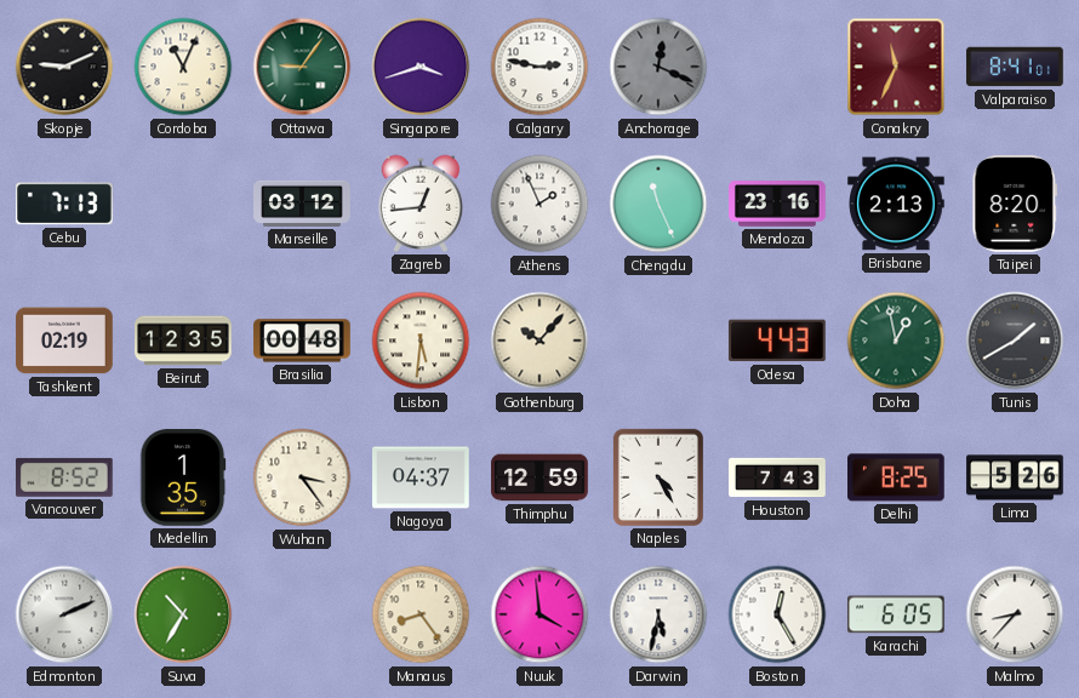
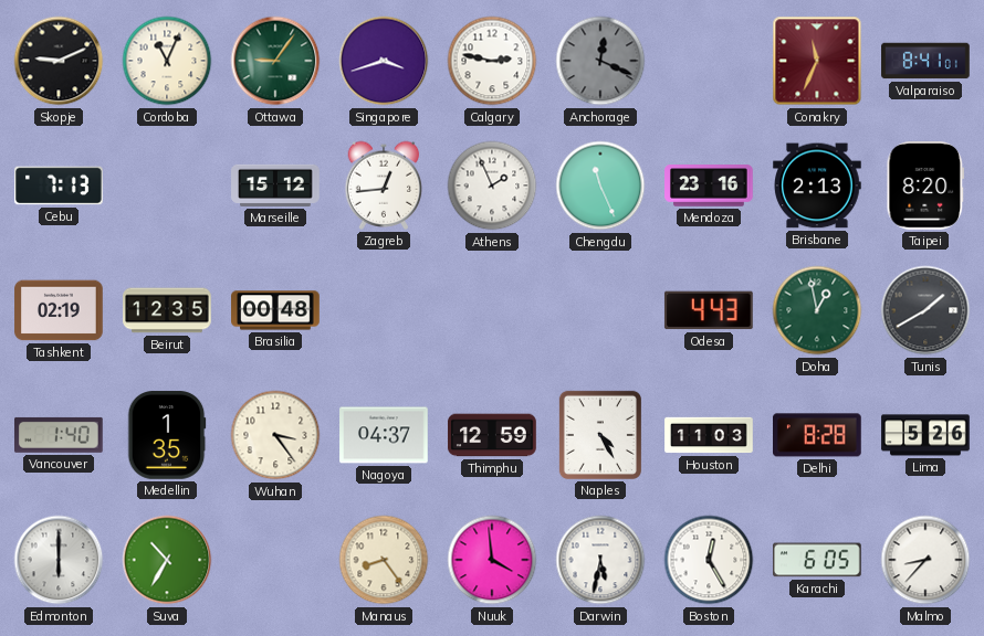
Marseille: 03:12 -> 15:12
Lisbon: 5:31 -> none
Gothenburg: 10:07 -> none
Vancouver: 8:52 -> 1:40
Houston: 7:43 -> 11:03
Delhi: 8:25 -> 8:28
Edmonton: 2:11 -> 6:00
